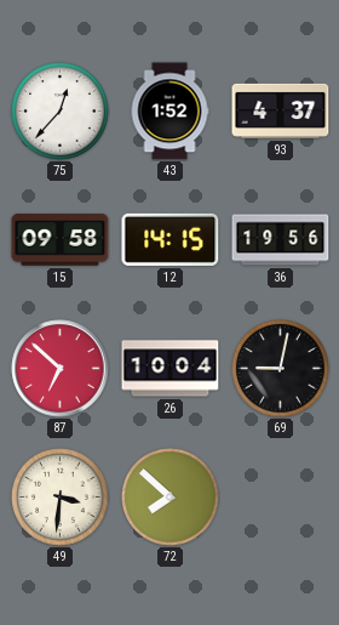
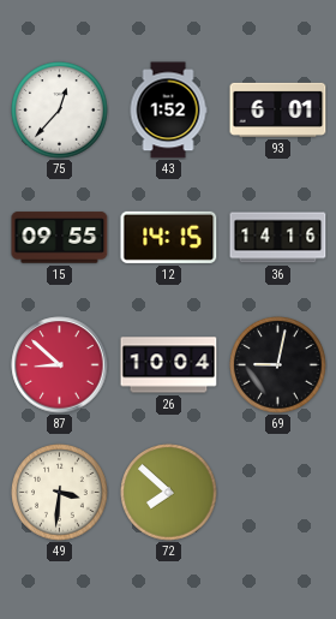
93: 4:37 -> 6:01
15: 09:58 -> 09:55
36: 19:56 -> 14:16
87: 6:52 -> 8:52
